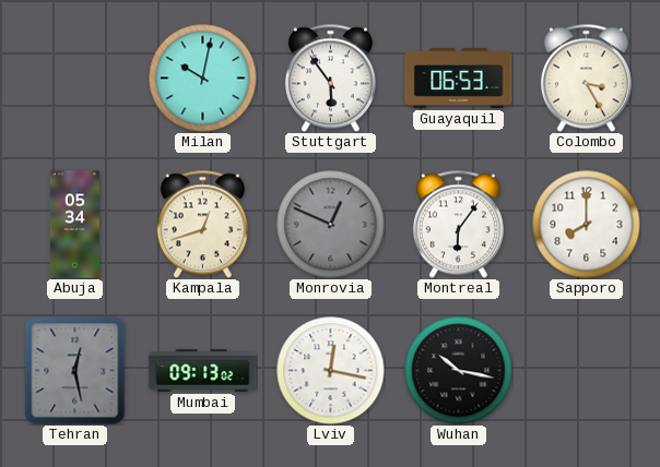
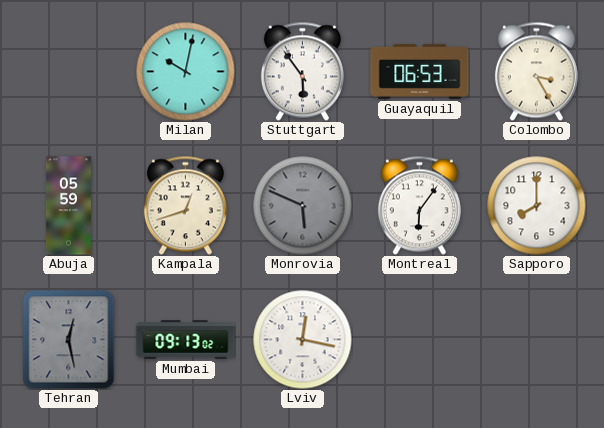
Abuja: 05:34 -> 05:59
Monrovia: 12:49 -> 5:49
Wuhan: 10:17 -> none
